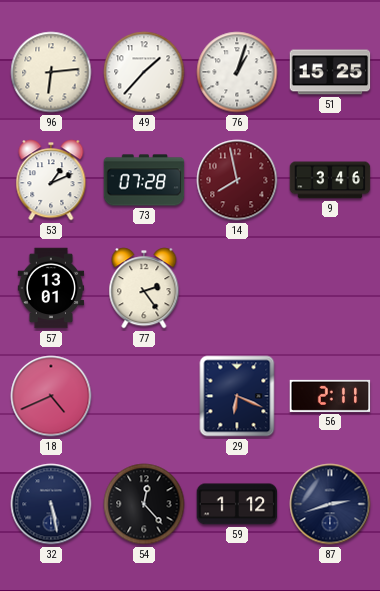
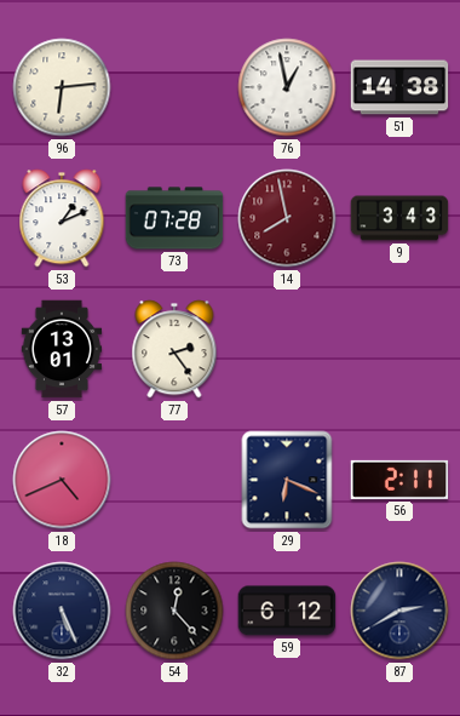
49: 1:37 -> none
76: 1:03 -> 12:58
51: 15:25 -> 14:38
9: 3:46 -> 3:43
32: 5:28 -> 5:26
59: 1:12 -> 6:12
87: 2:42 -> 2:40
